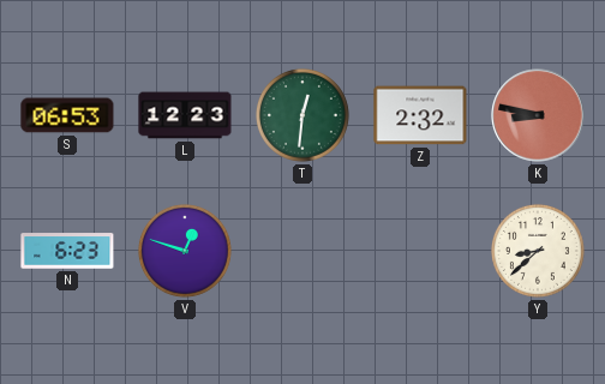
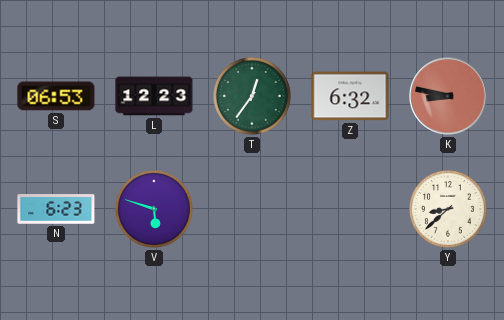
T: 12:31 -> 12:36
Z: 2:32 -> 6:32
V: 12:48 -> 5:48
